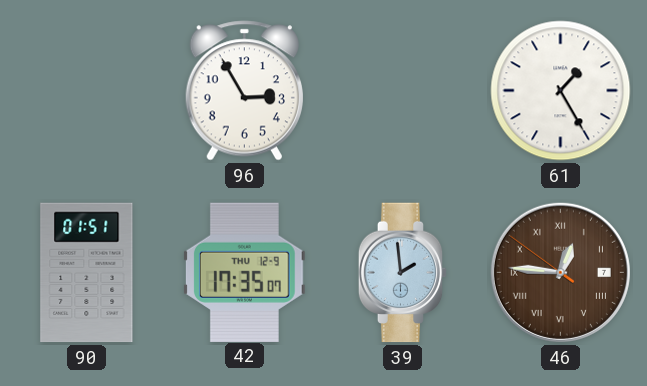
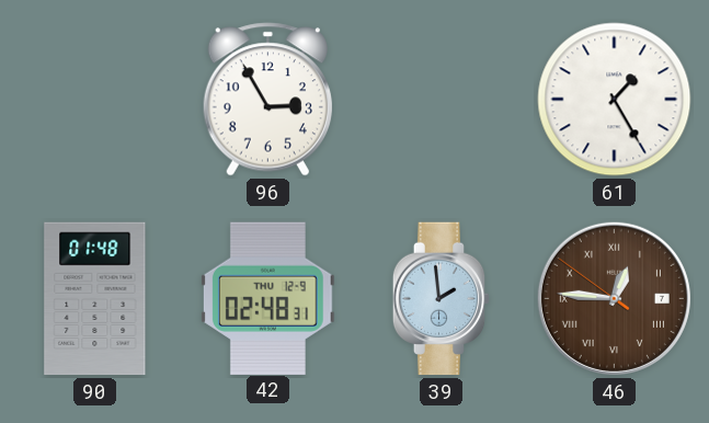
90: 01:51 -> 01:48
42: 17:35 -> 02:48
